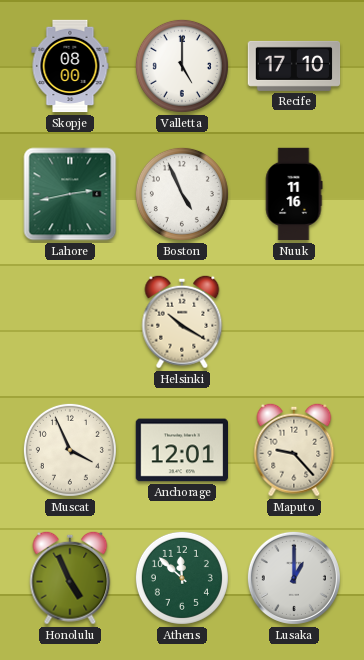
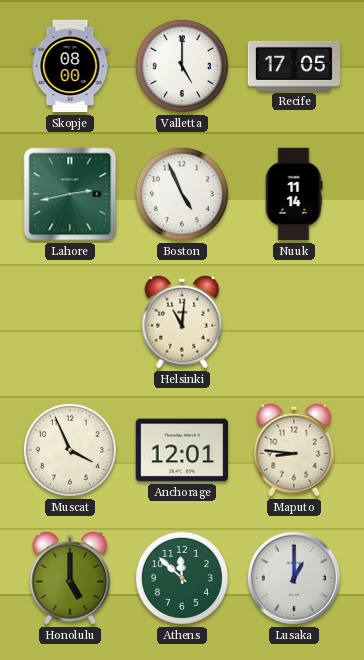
Recife: 17:10 -> 17:05
Nuuk: 11:16 -> 11:14
Helsinki: 10:20 -> 11:01
Maputo: 9:23 -> 8:46
Honolulu: 4:56 -> 5:00
